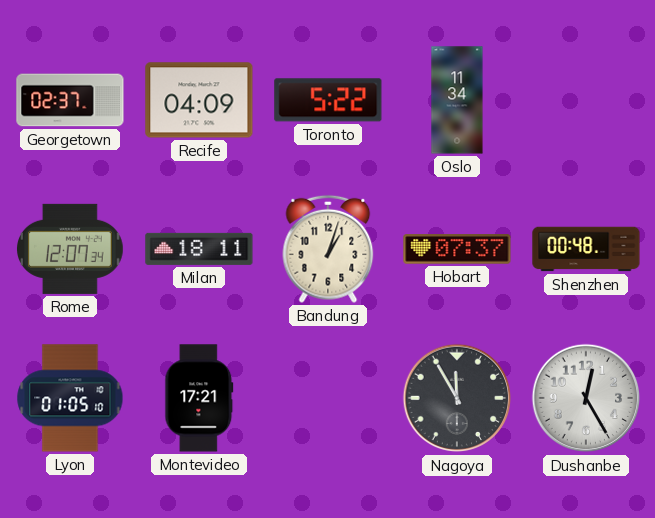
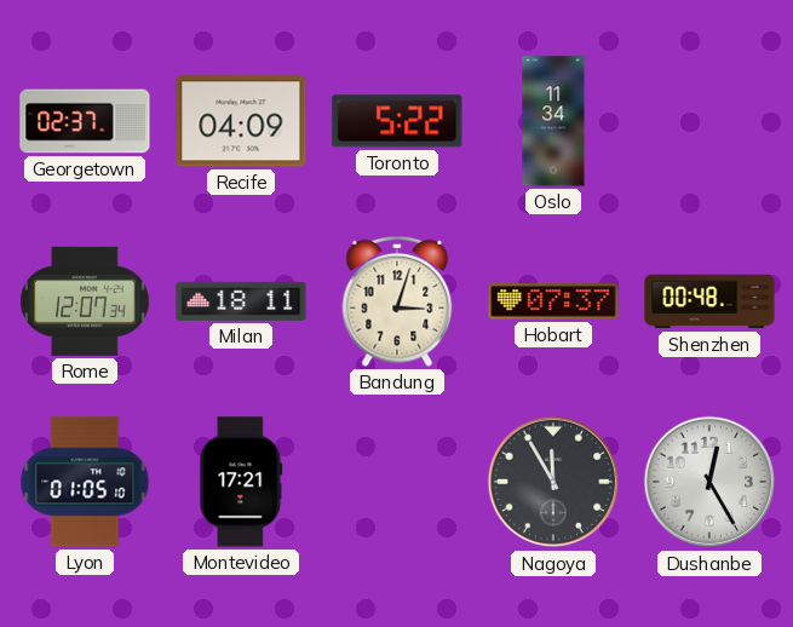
Bandung: 1:03 -> 3:03
